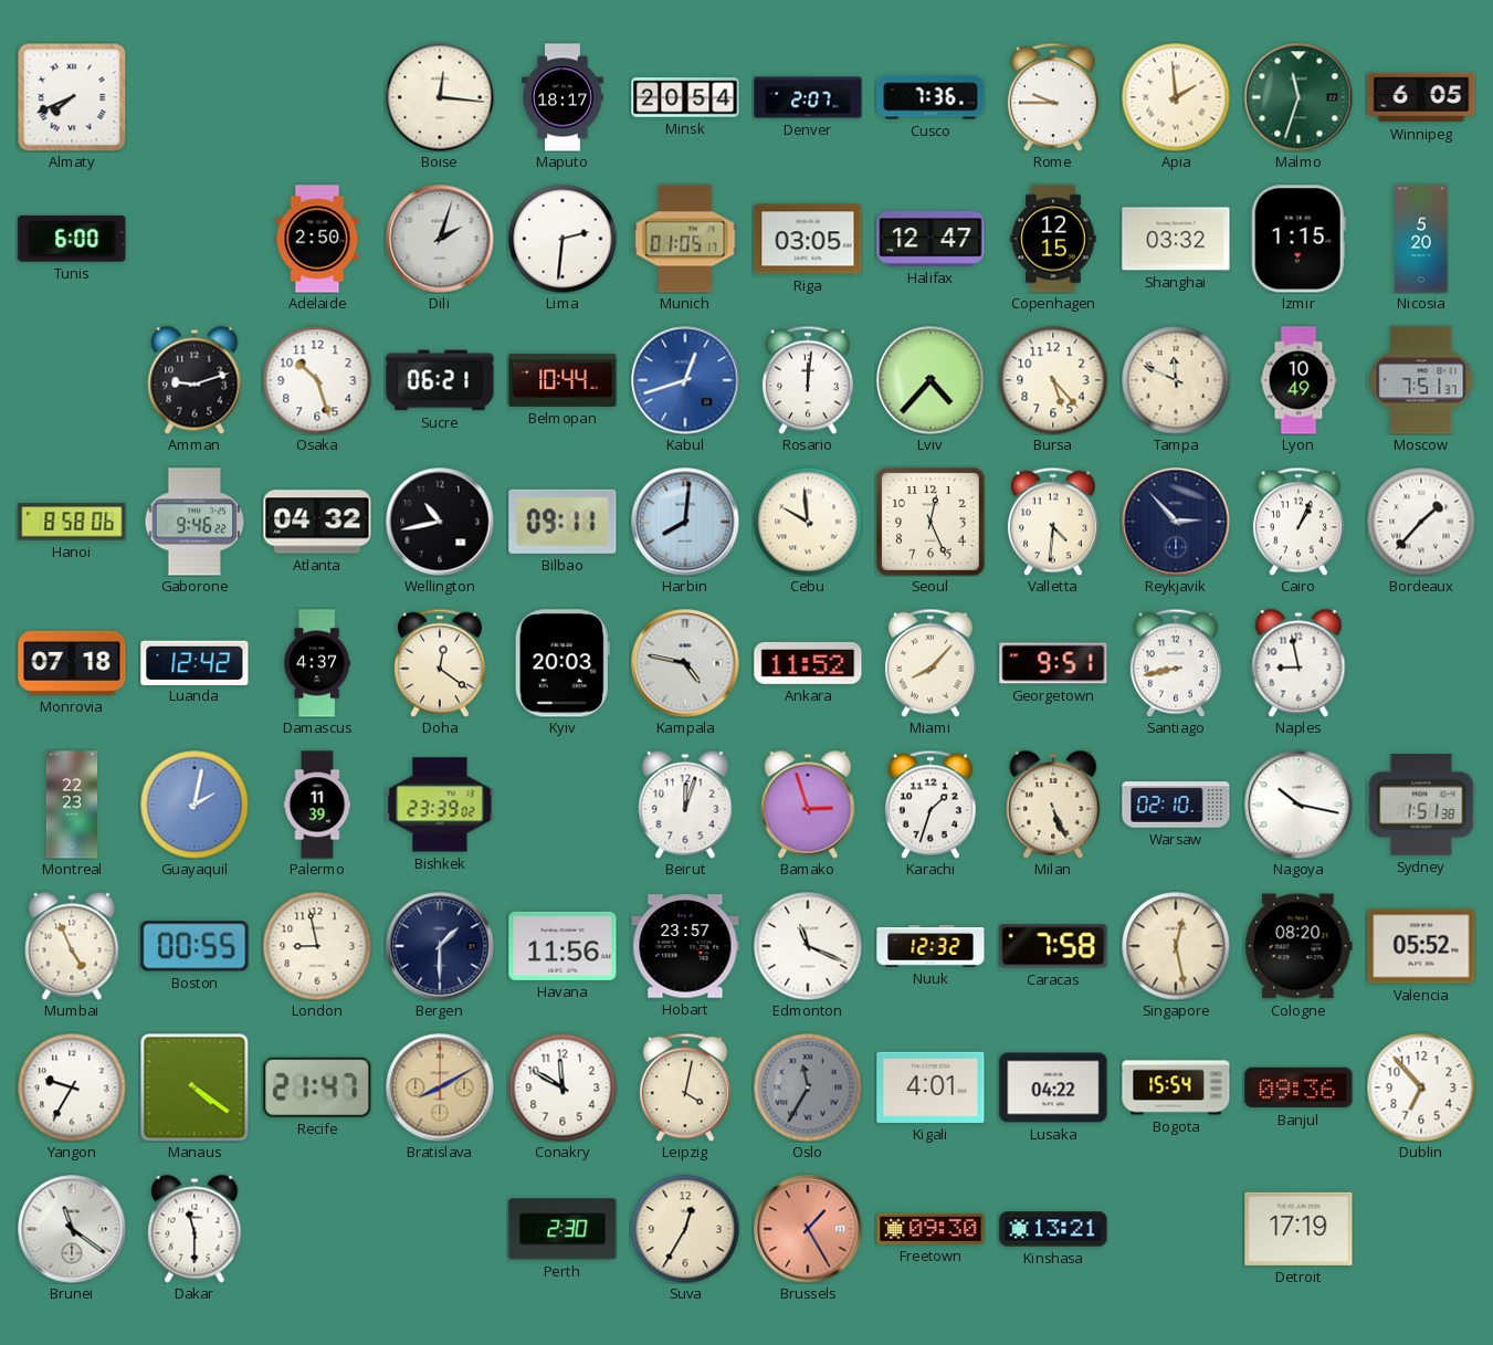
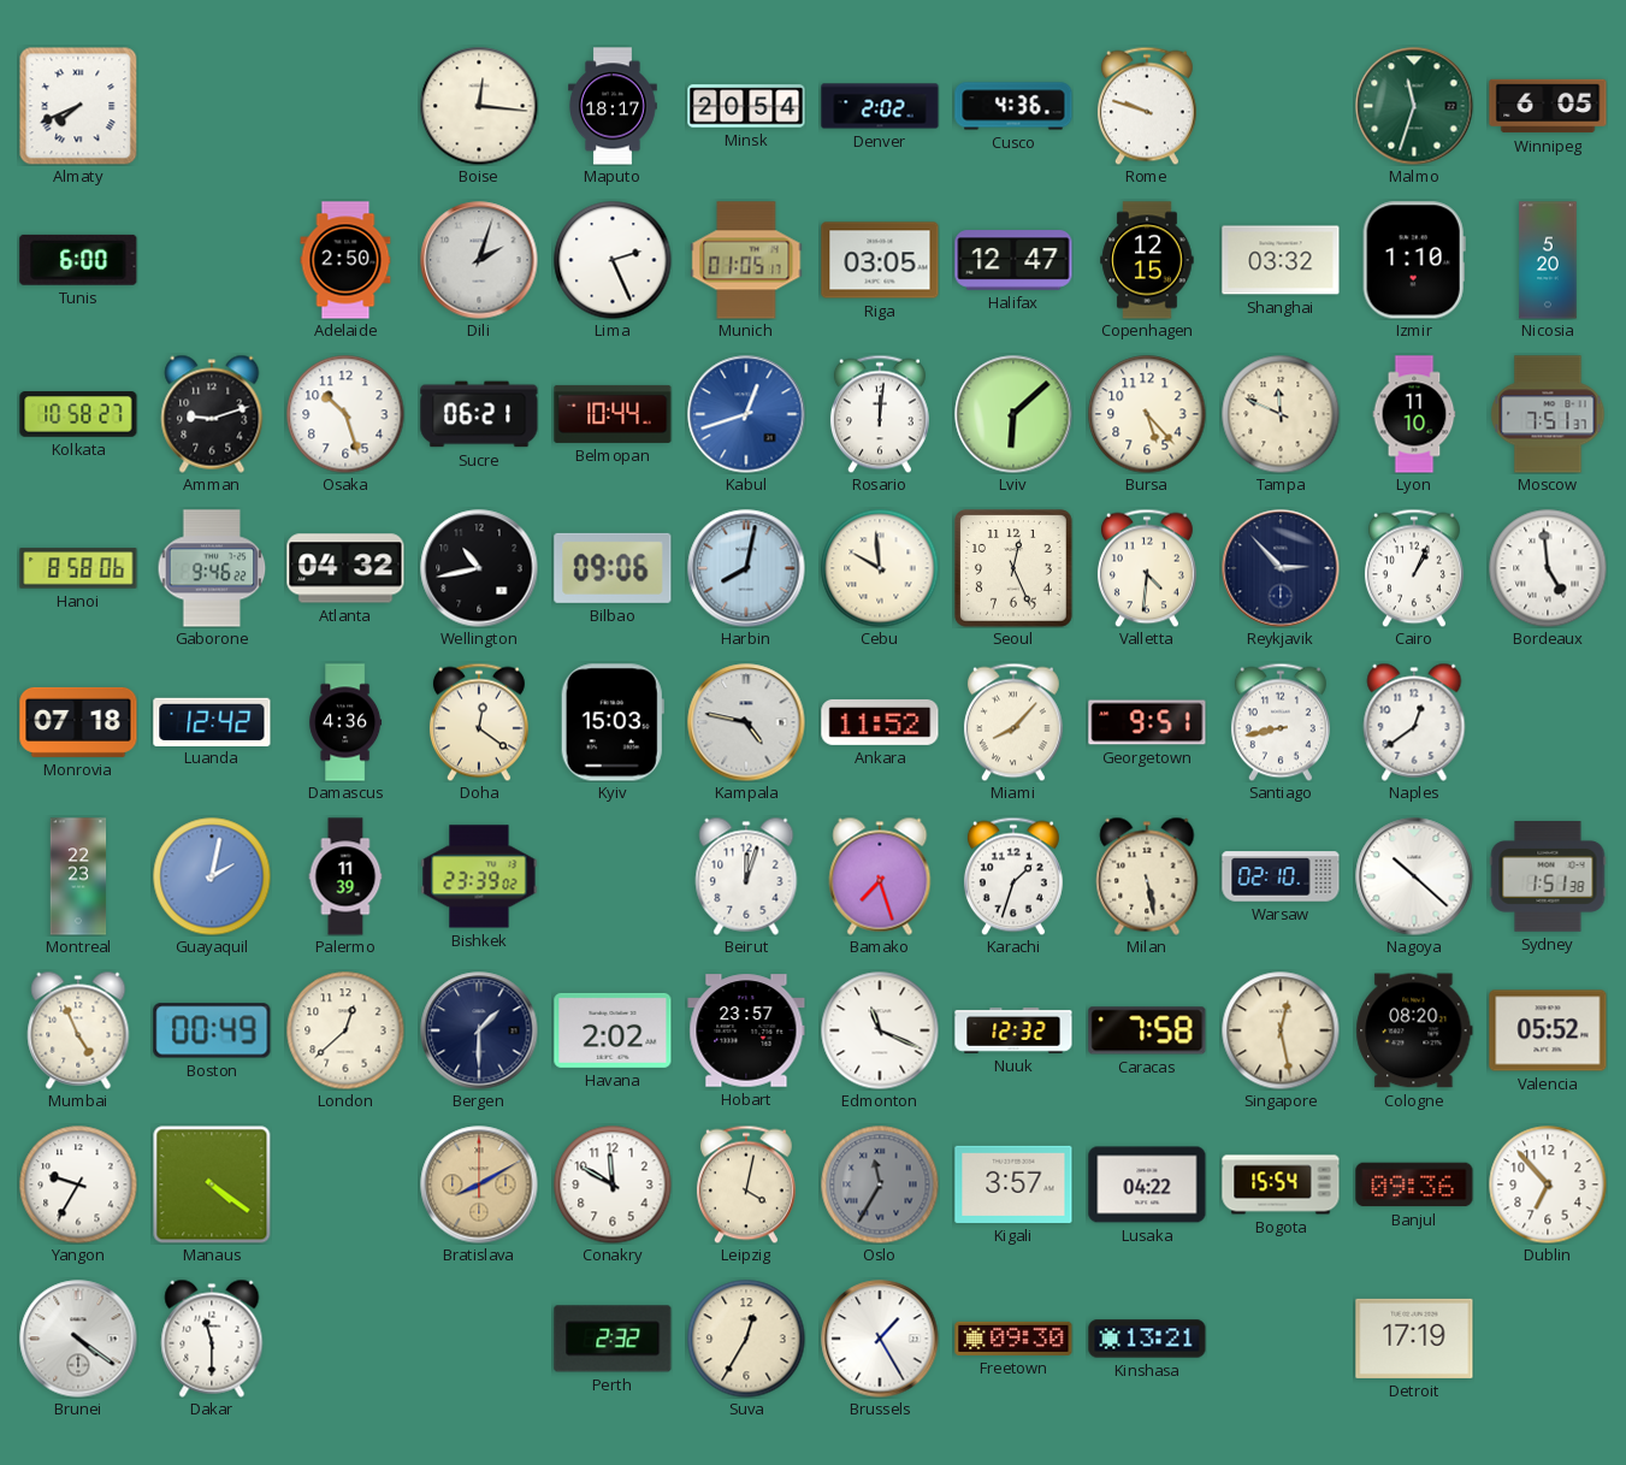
Denver: 2:07 -> 2:02
Cusco: 7:36 -> 4:36
Rome: 9:45 -> 9:48
Apia: 1:59 -> none
Lima: 2:31 -> 2:26
Izmir: 1:15 -> 1:10
Kolkata: none -> 10:58
Lviv: 4:37 -> 6:08
Lyon: 10:49 -> 11:10
Bilbao: 09:11 -> 09:06
Harbin: 8:01 -> 8:02
Bordeaux: 1:37 -> 4:59
Damascus: 4:37 -> 4:36
Kyiv: 20:03 -> 15:03
Naples: 8:58 -> 12:39
Bamako: 2:57 -> 7:27
Milan: 5:26 -> 5:28
Nagoya: 10:17 -> 10:22
Boston: 00:55 -> 00:49
London: 8:58 -> 12:38
Havana: 11:56 -> 2:02
Recife: 21:47 -> none
Kigali: 4:01 -> 3:57
Brunei: 11:21 -> 4:21
Perth: 2:30 -> 2:32
Brussels dial: salmon -> white
